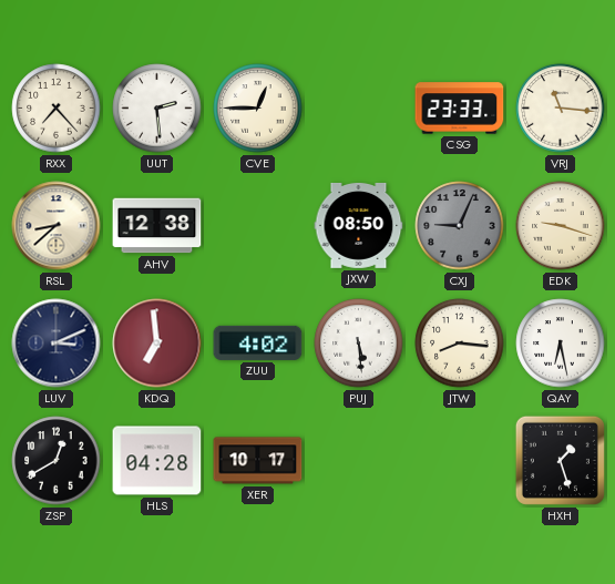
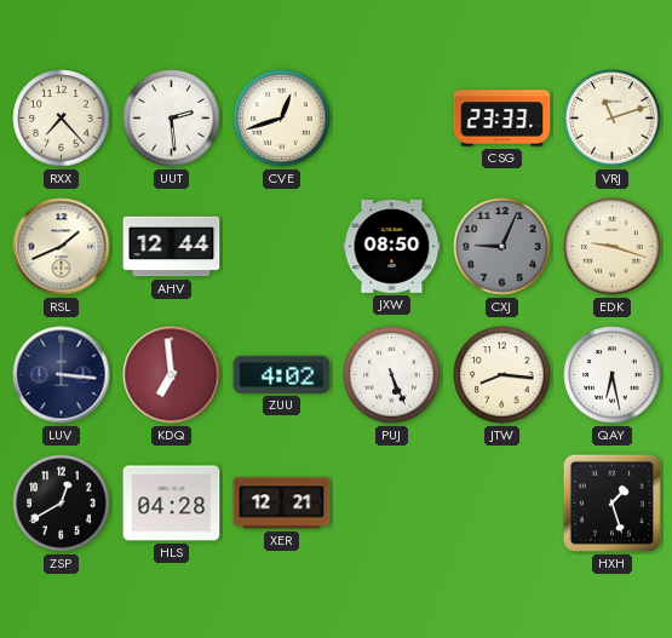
CVE: 12:45 -> 12:42
VRJ: 11:16 -> 11:12
RSL: 8:38 -> 1:41
AHV: 12:38 -> 12:44
LUV: 3:11 -> 3:16
PUJ: 5:29 -> 5:26
XER: 10:17 -> 12:21
